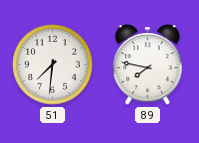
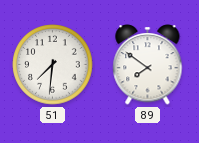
89: 7:47 -> 7:51
